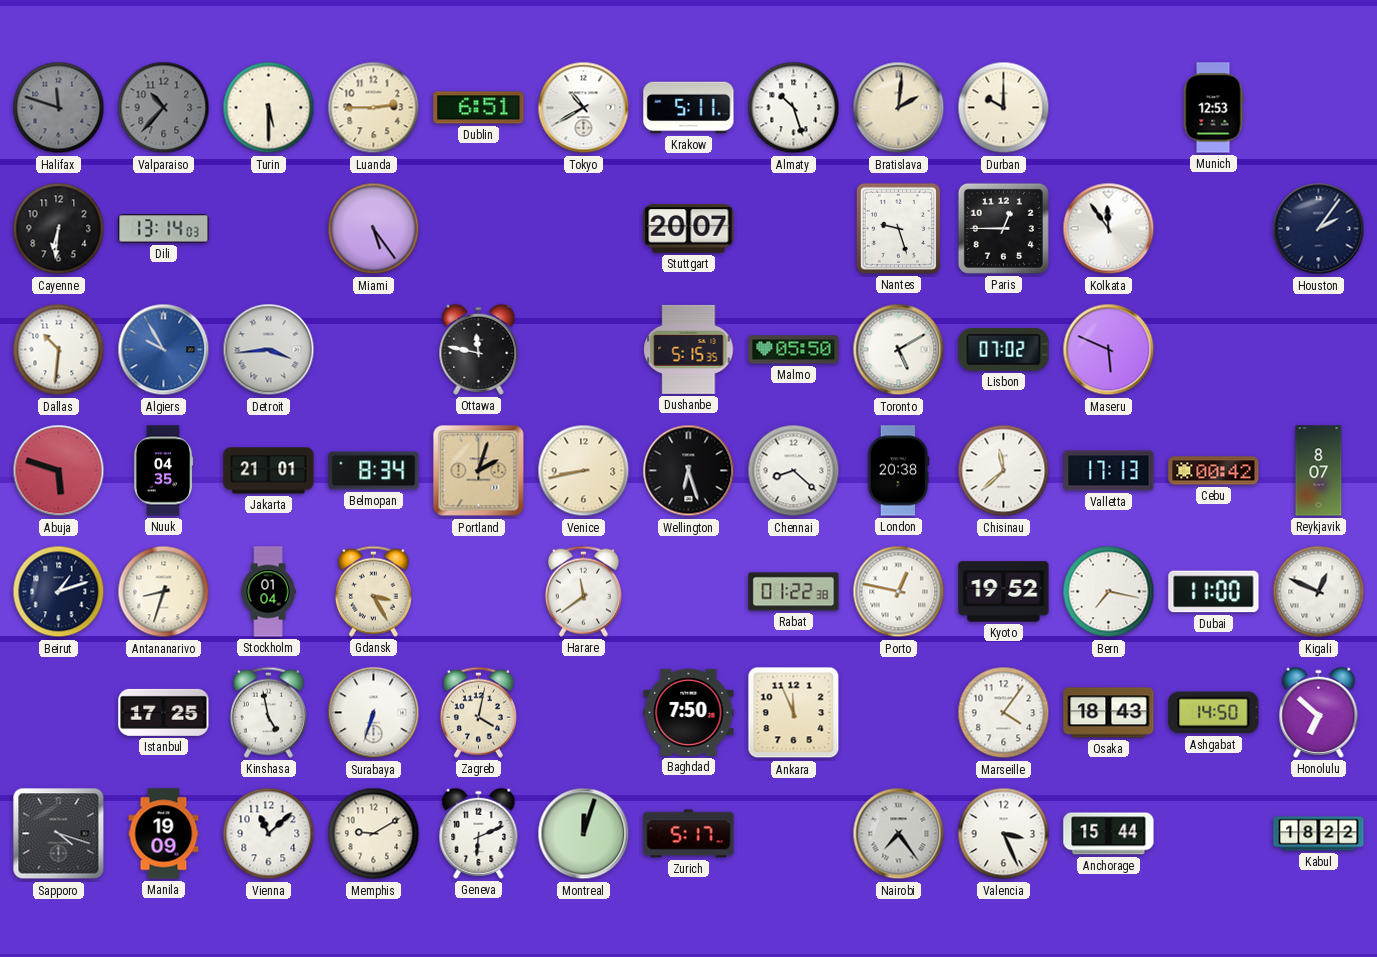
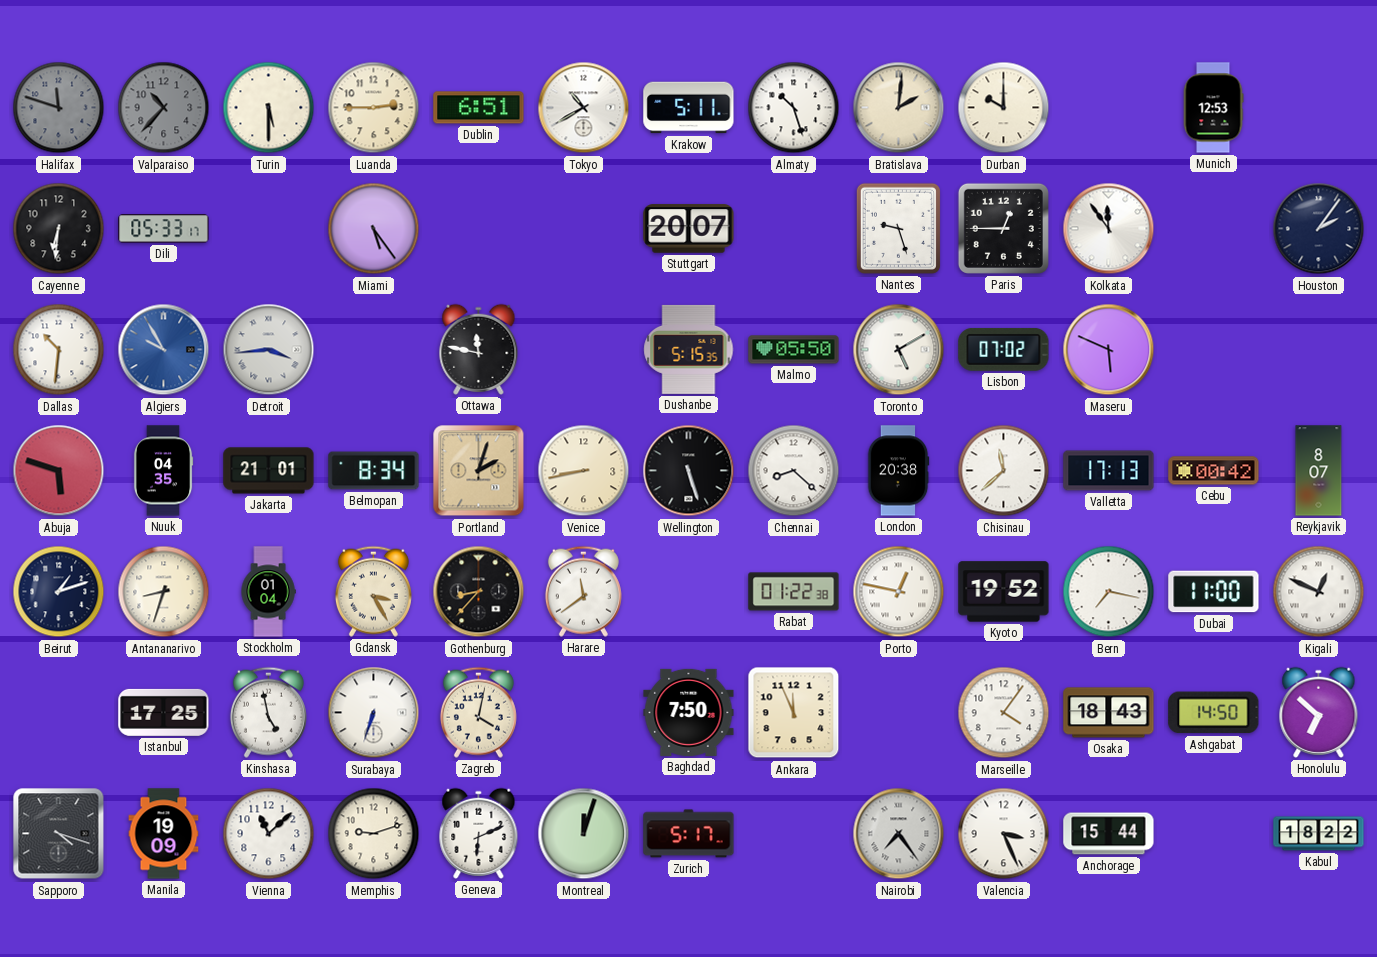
Dili: 13:14 -> 05:33
Wellington: 6:27 -> 5:27
Gothenburg: none -> 8:37
Memphis: 9:10 -> 9:12
